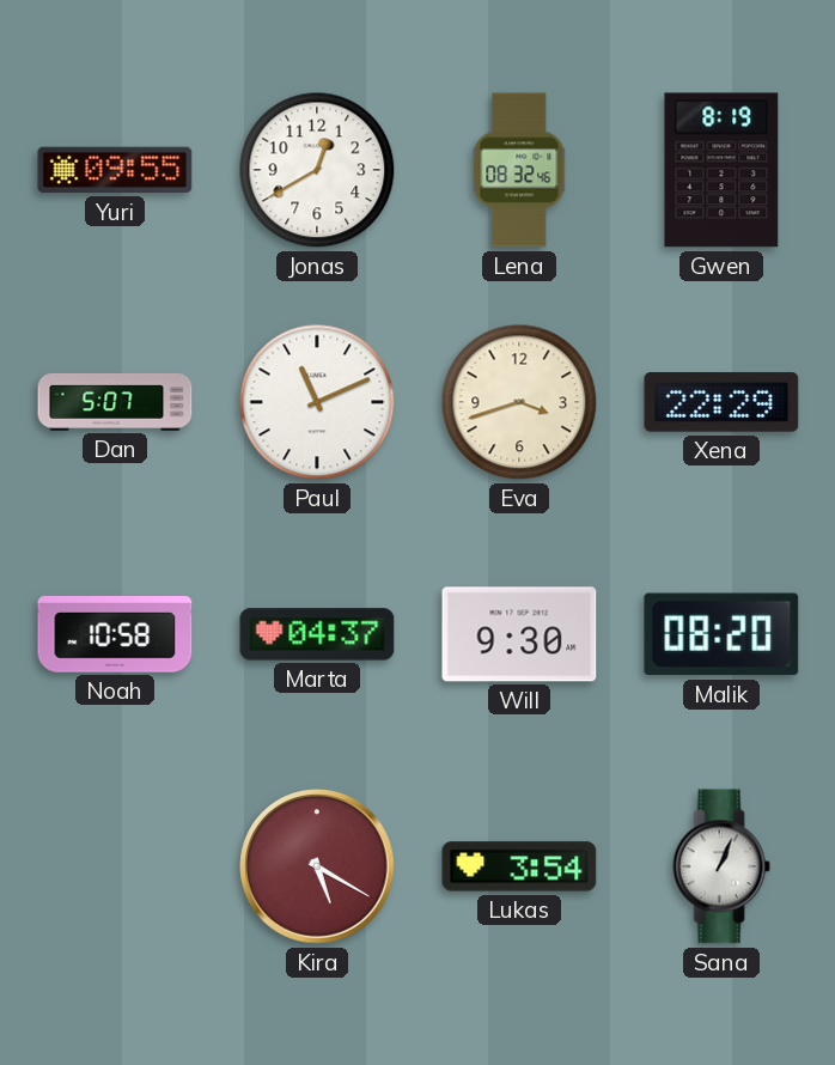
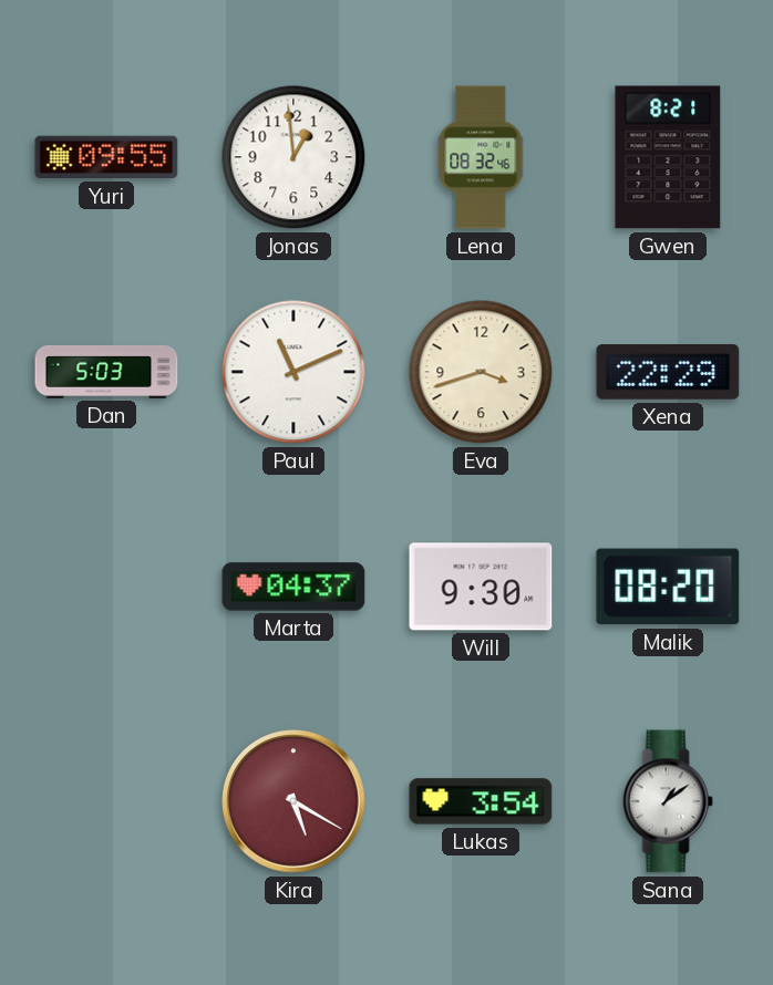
Jonas: 12:40 -> 12:59
Gwen: 8:19 -> 8:21
Dan: 5:07 -> 5:03
Noah: 10:58 -> none
Sana: 1:04 -> 1:09
